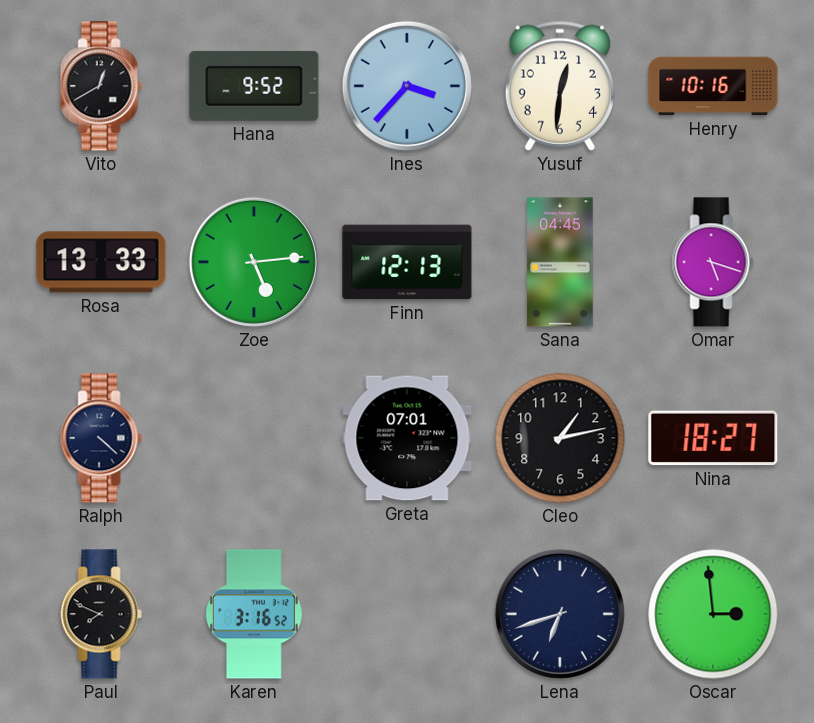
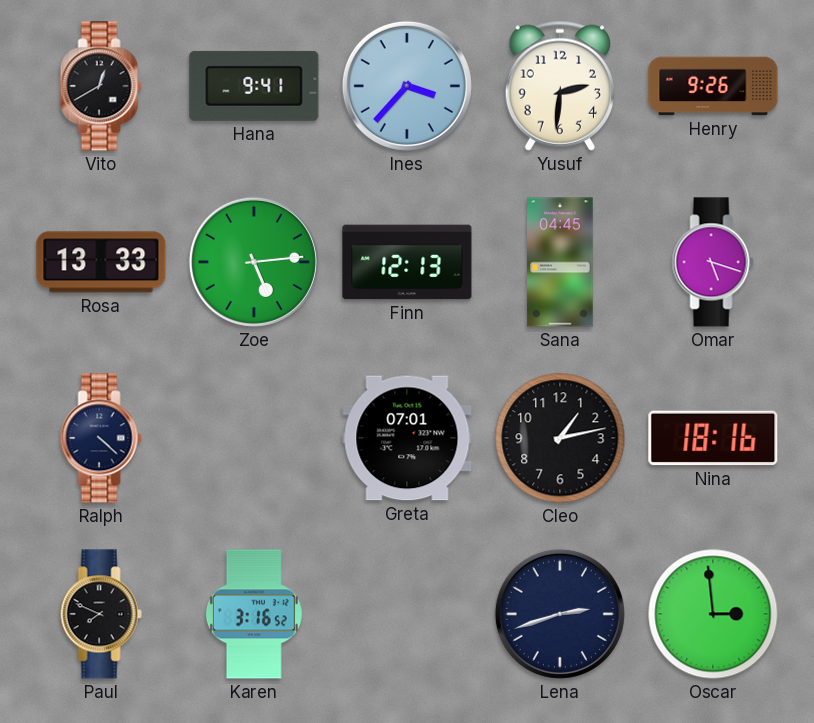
Hana: 9:52 -> 9:41
Yusuf: 12:31 -> 2:31
Henry: 10:16 -> 9:26
Nina: 18:27 -> 18:16
Lena: 6:42 -> 2:42
